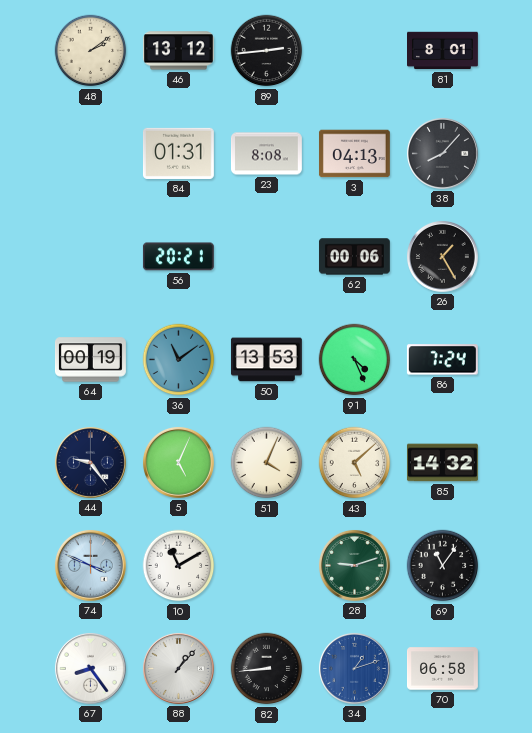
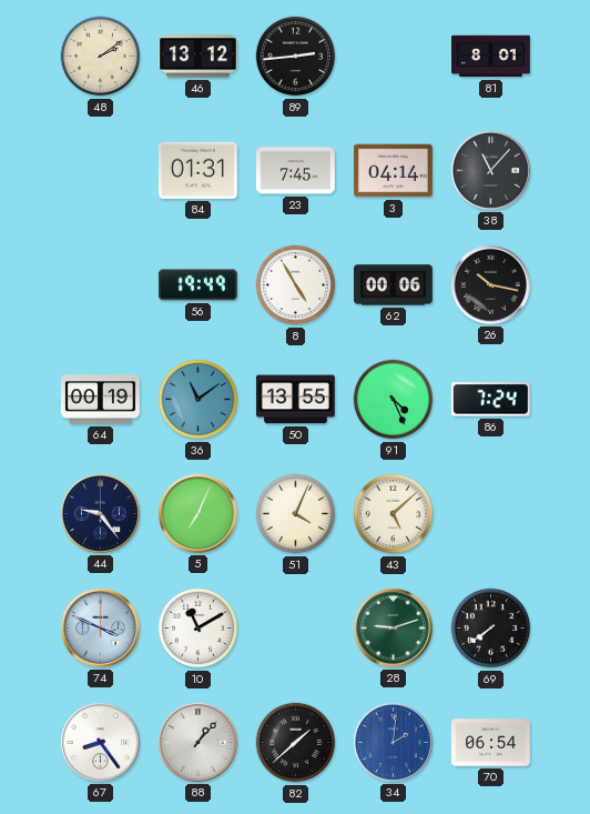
23: 8:08 -> 7:45
3: 04:13 -> 04:14
38: 8:07 -> 11:07
56: 20:21 -> 19:49
8: none -> 4:55
26: 1:25 -> 10:17
50: 13:53 -> 13:55
5: 5:04 -> 7:04
85: 14:32 -> none
69: 11:06 -> 7:39
82: 8:44 -> 1:38
34: 1:12 -> 2:01
70: 06:58 -> 06:54
